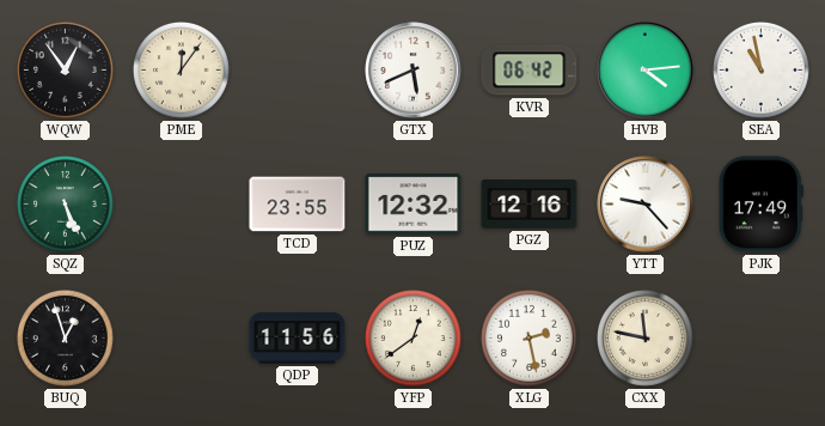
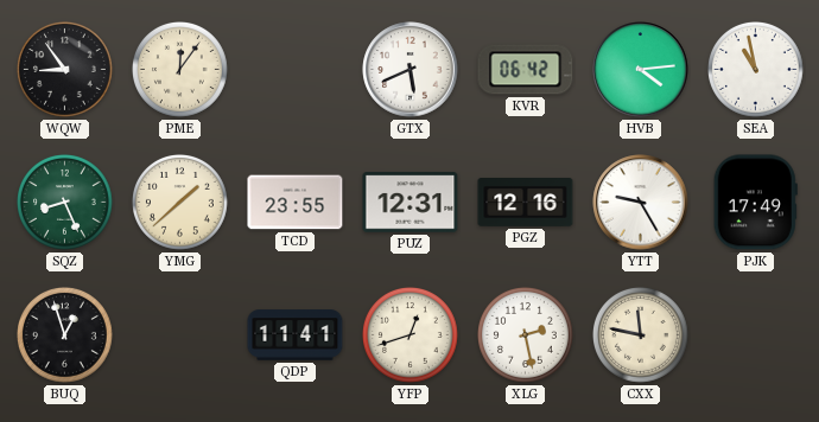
WQW: 12:54 -> 8:54
SQZ: 5:26 -> 8:26
YMG: none -> 1:38
PUZ: 12:32 -> 12:31
YTT: 9:23 -> 9:25
QDP: 11:56 -> 11:41
YFP: 12:39 -> 12:42
